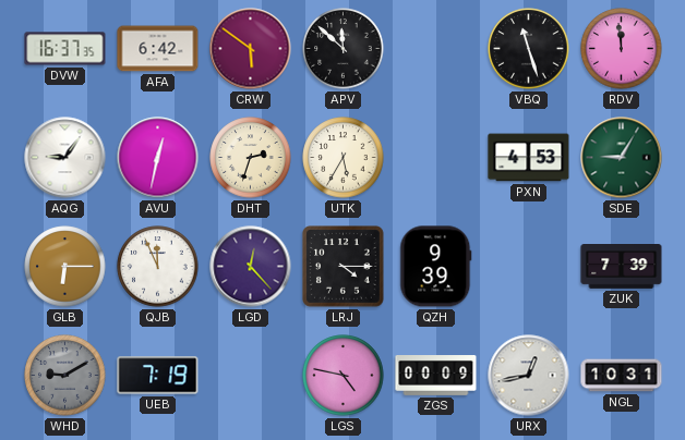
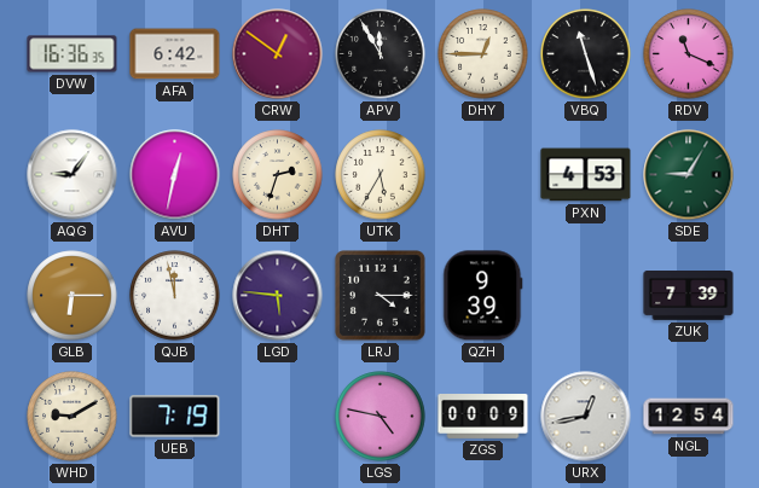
DVW: 16:37 -> 16:36
CRW: 5:51 -> 12:51
APV: 11:52 -> 11:55
DHY: none -> 12:45
RDV: 11:59 -> 11:19
QJB: 11:56 -> 11:58
LGD: 12:23 -> 5:46
WHD dial: grey -> cream
NGL: 10:31 -> 12:54
